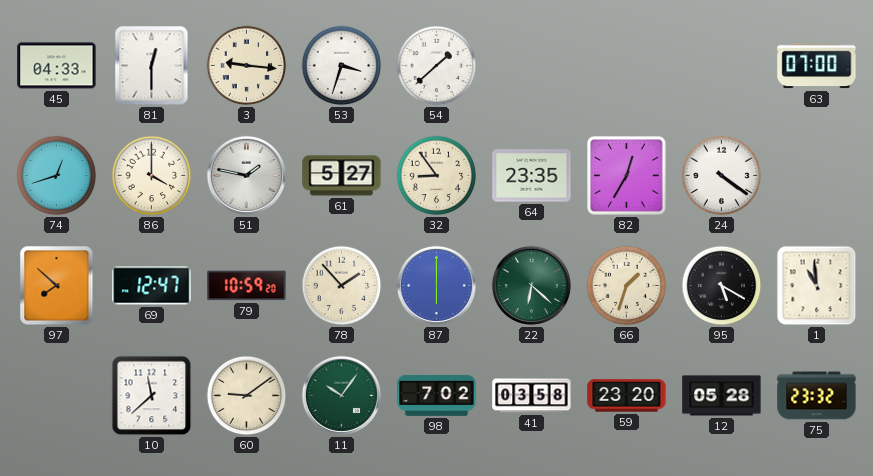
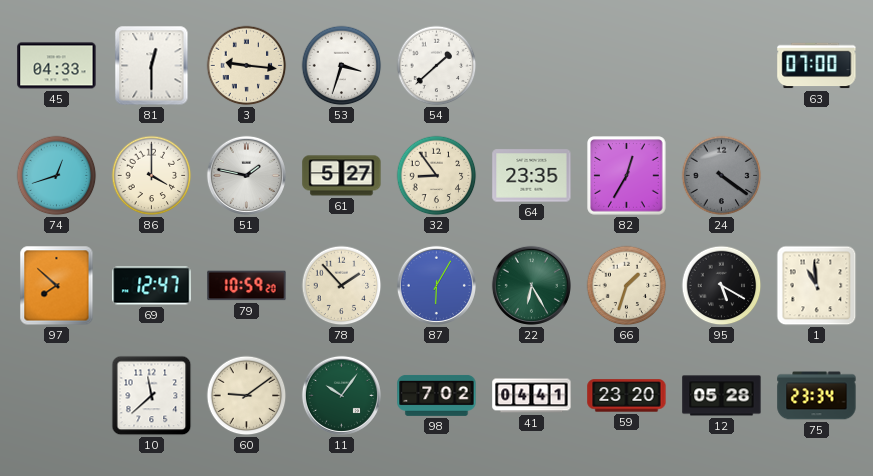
24 dial: white -> grey
87: 6:00 -> 6:05
22: 6:22 -> 6:25
41: 03:58 -> 04:41
75: 23:32 -> 23:34
